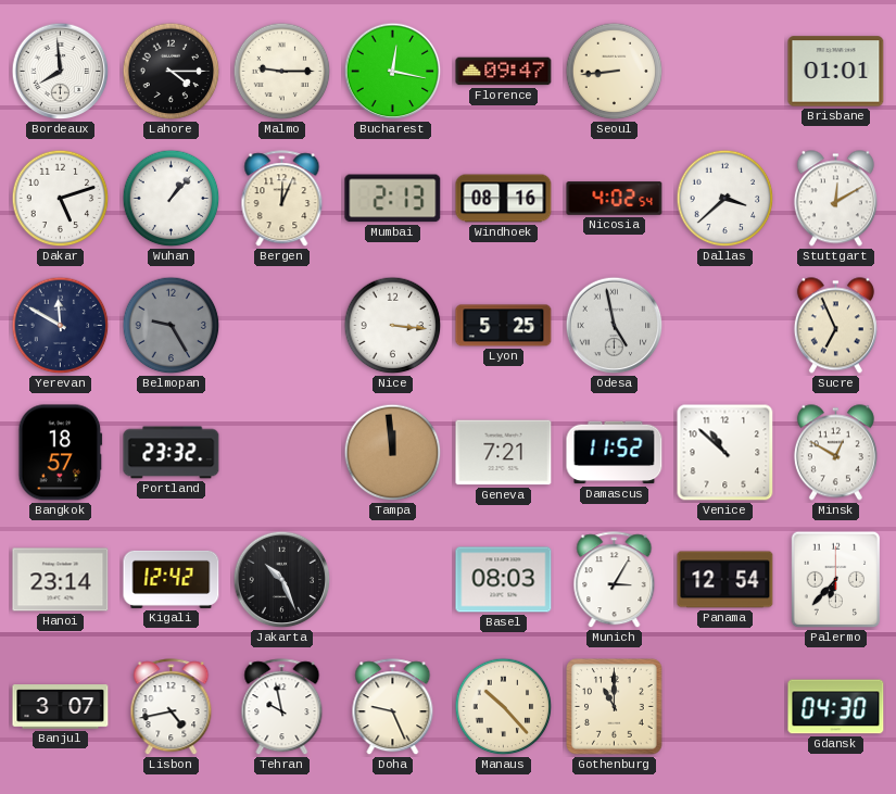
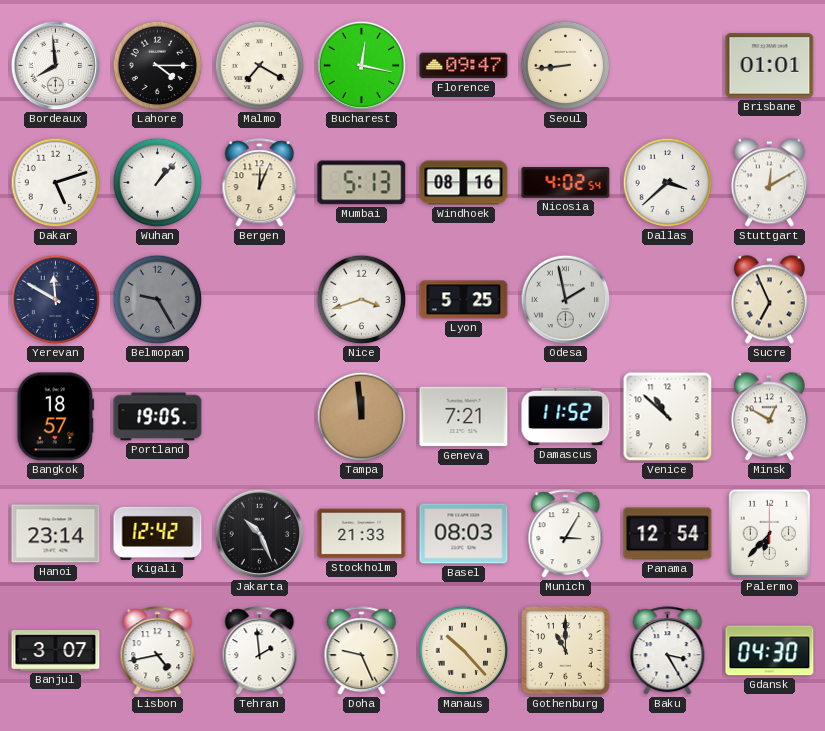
Malmo: 9:15 -> 7:20
Mumbai: 2:13 -> 5:13
Nice: 3:16 -> 3:42
Odesa: 4:58 -> 1:58
Portland: 23:32 -> 19:05
Stockholm: none -> 21:33
Tehran: 9:58 -> 1:59
Baku: none -> 3:25
